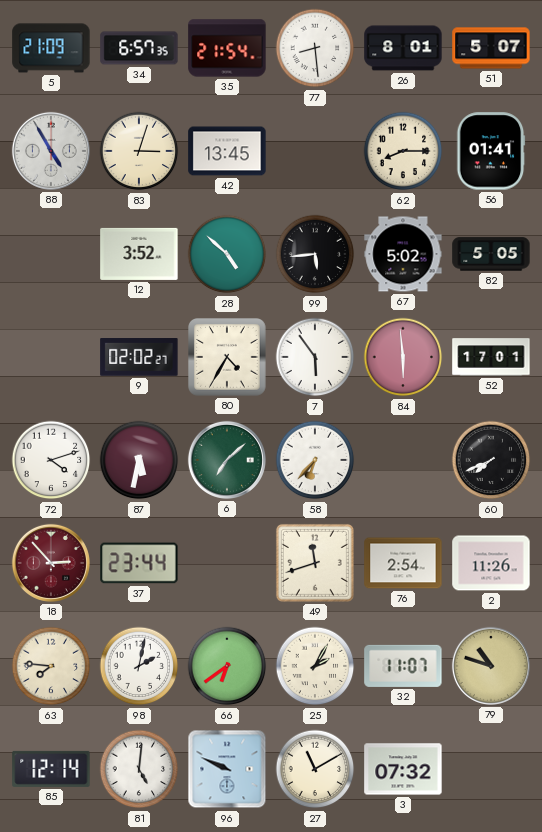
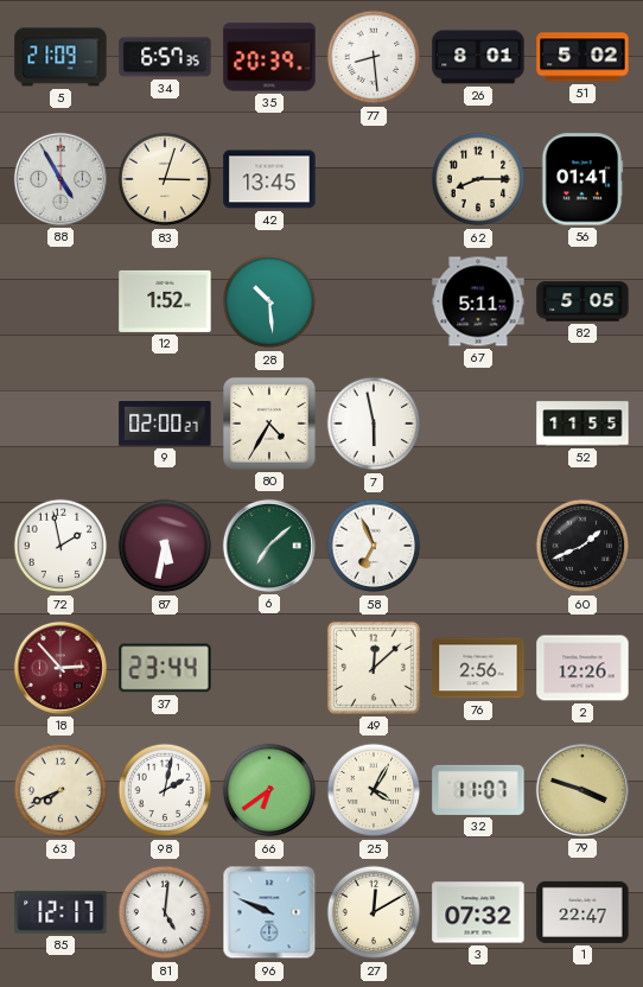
35: 21:54 -> 20:39
51: 5:07 -> 5:02
12: 3:52 -> 1:52
28: 4:52 -> 10:29
99: 5:44 -> none
67: 5:02 -> 5:11
9: 02:02 -> 02:00
7: 5:54 -> 5:58
84: 5:59 -> none
52: 17:01 -> 11:55
72: 4:12 -> 1:58
58: 6:37 -> 6:56
60: 7:41 -> 1:41
49: 11:42 -> 12:08
76: 2:54 -> 2:56
2: 11:26 -> 12:26
63: 7:46 -> 7:41
25: 2:05 -> 4:05
79: 10:48 -> 3:48
85: 12:14 -> 12:17
27: 11:10 -> 12:10
1: none -> 22:47
